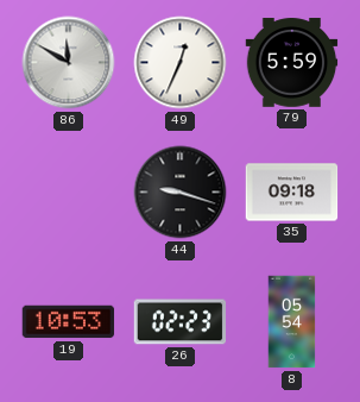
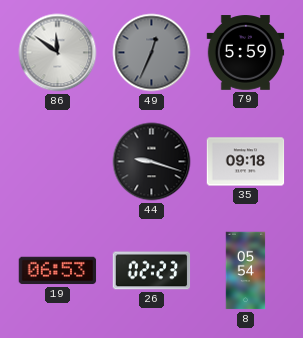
86: 11:50 -> 11:51
49 dial: white -> grey
19: 10:53 -> 06:53
